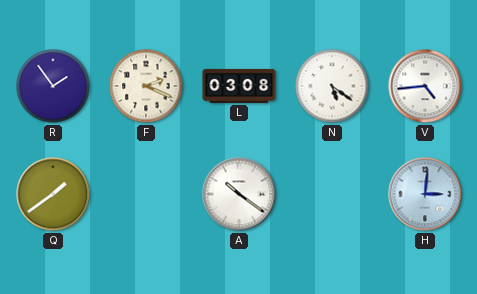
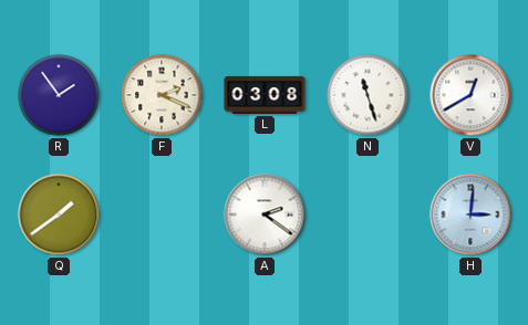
N: 5:21 -> 11:27
V: 4:44 -> 12:40
A: 10:21 -> 2:21
